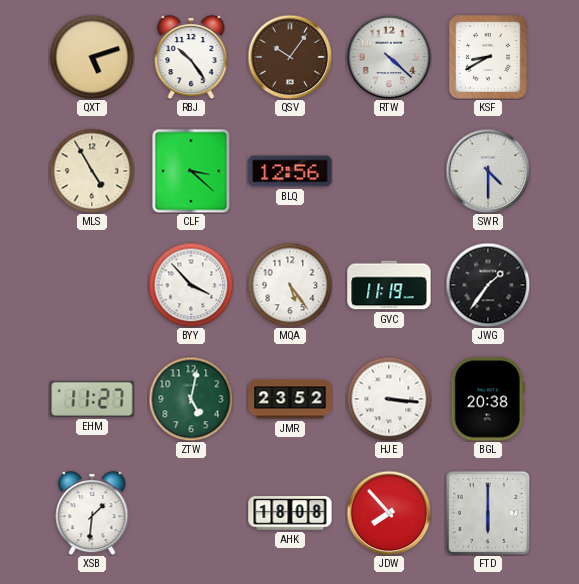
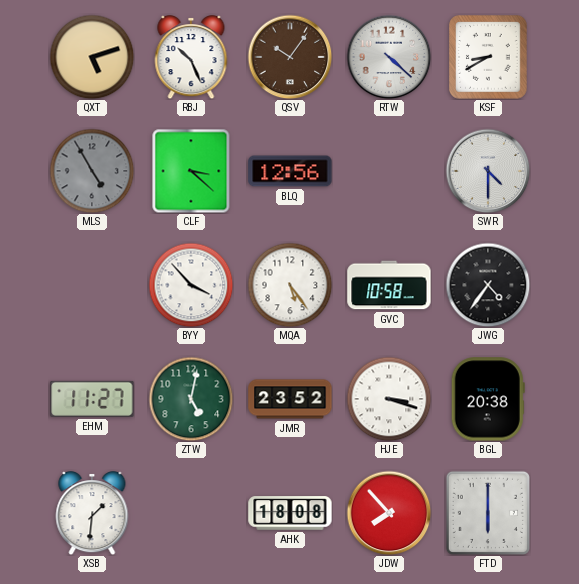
RBJ: 10:24 -> 10:26
MLS dial: cream -> grey
GVC: 11:19 -> 10:58
JWG: 1:36 -> 4:36
HJE: 3:16 -> 3:18
